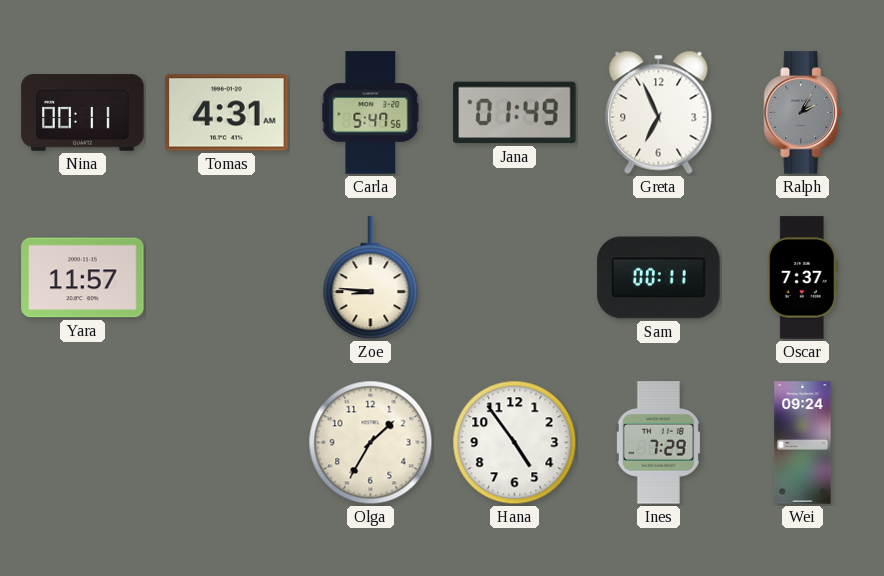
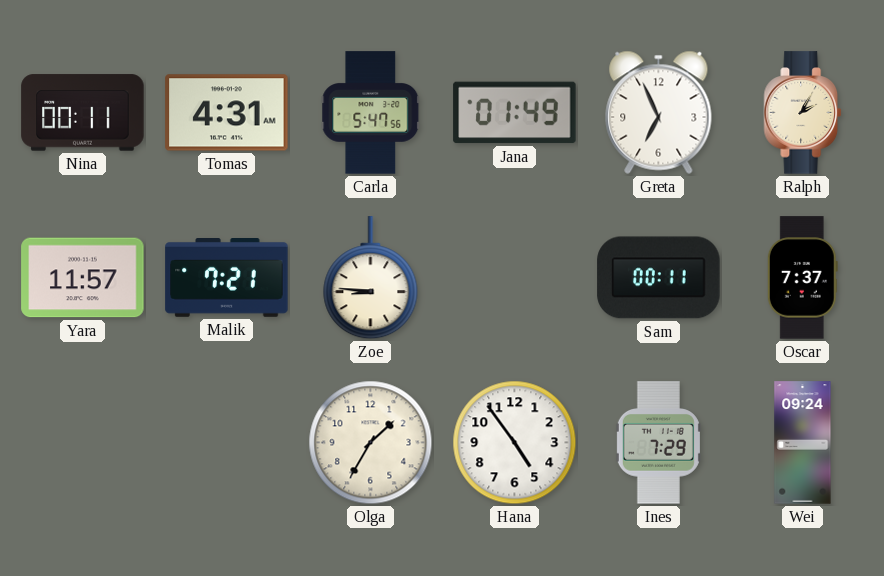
Ralph dial: grey -> cream
Malik: none -> 7:21
